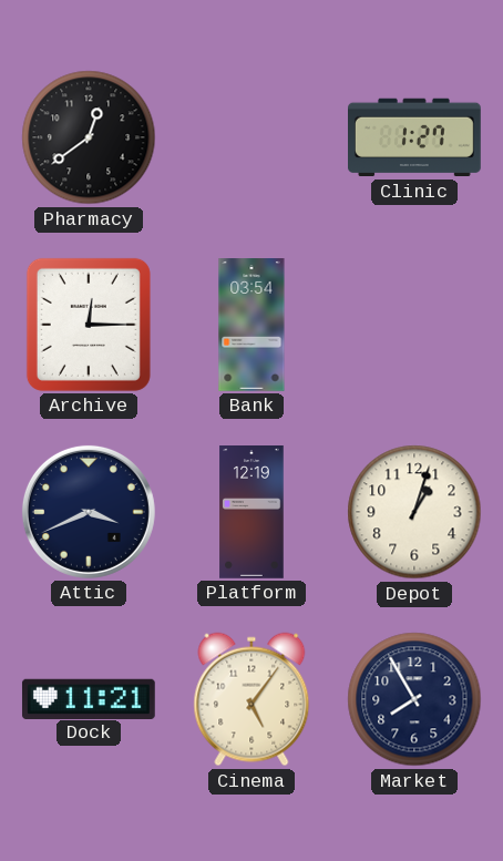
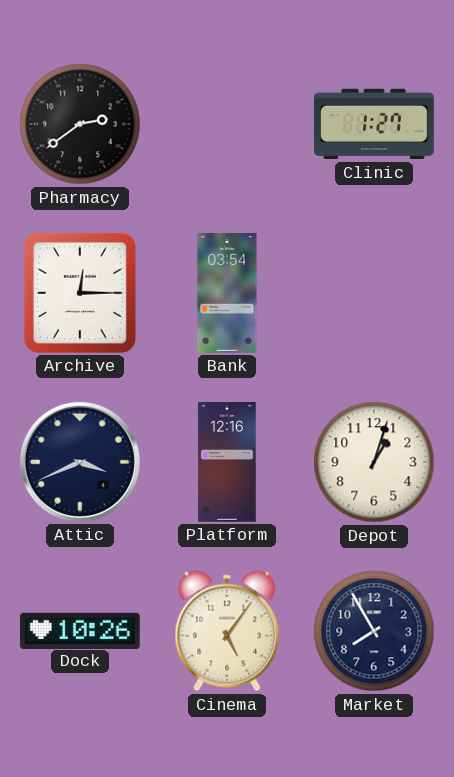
Pharmacy: 12:39 -> 2:39
Platform: 12:19 -> 12:16
Dock: 11:21 -> 10:26
